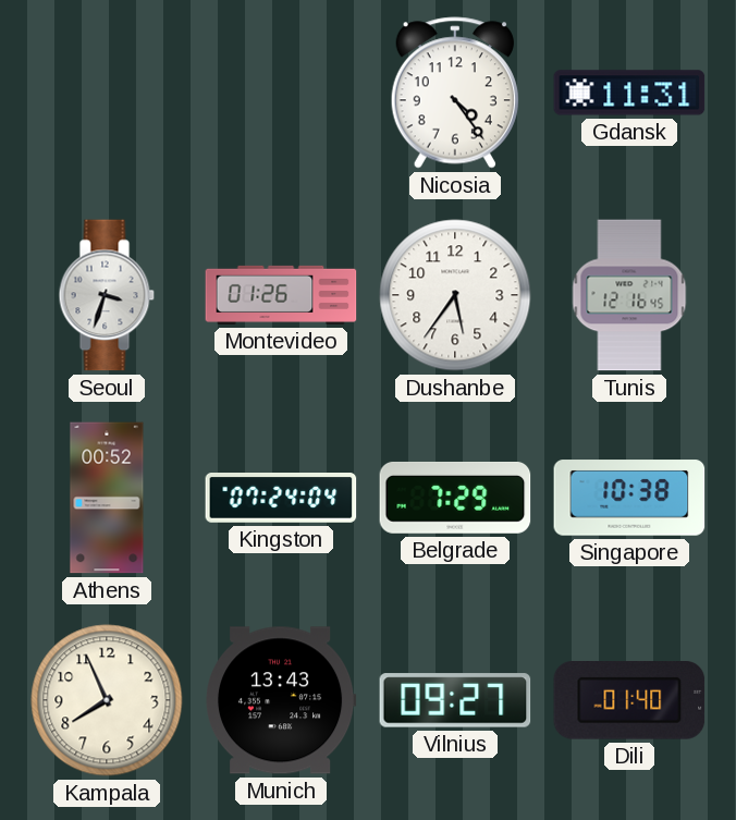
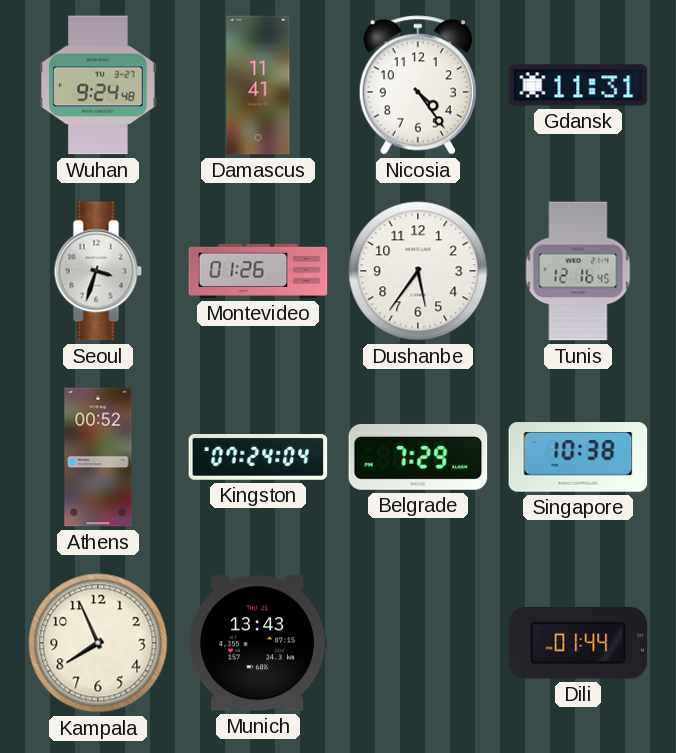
Wuhan: none -> 9:24
Damascus: none -> 11:41
Vilnius: 09:27 -> none
Dili: 01:40 -> 01:44
